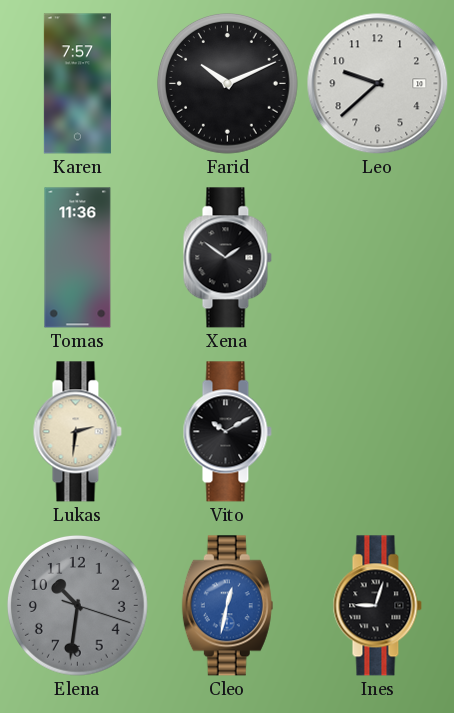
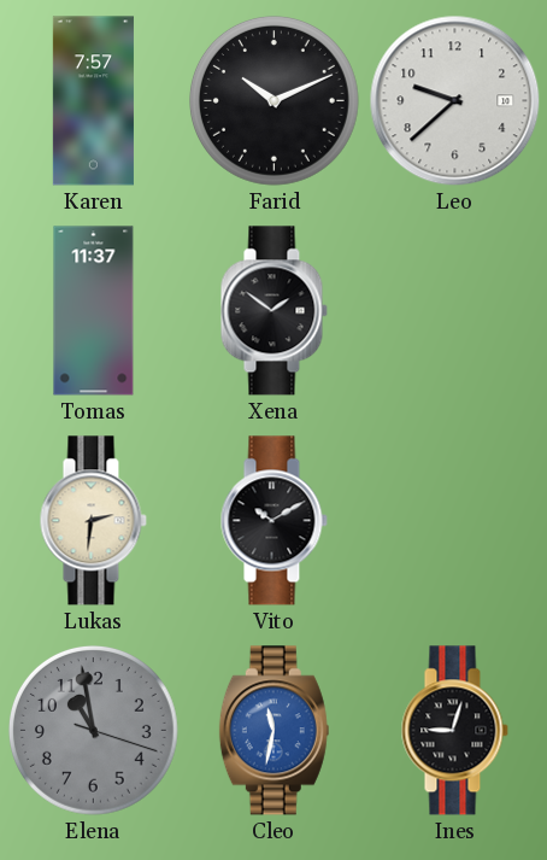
Tomas: 11:36 -> 11:37
Elena: 10:31 -> 10:58
Cleo: 12:32 -> 11:32
